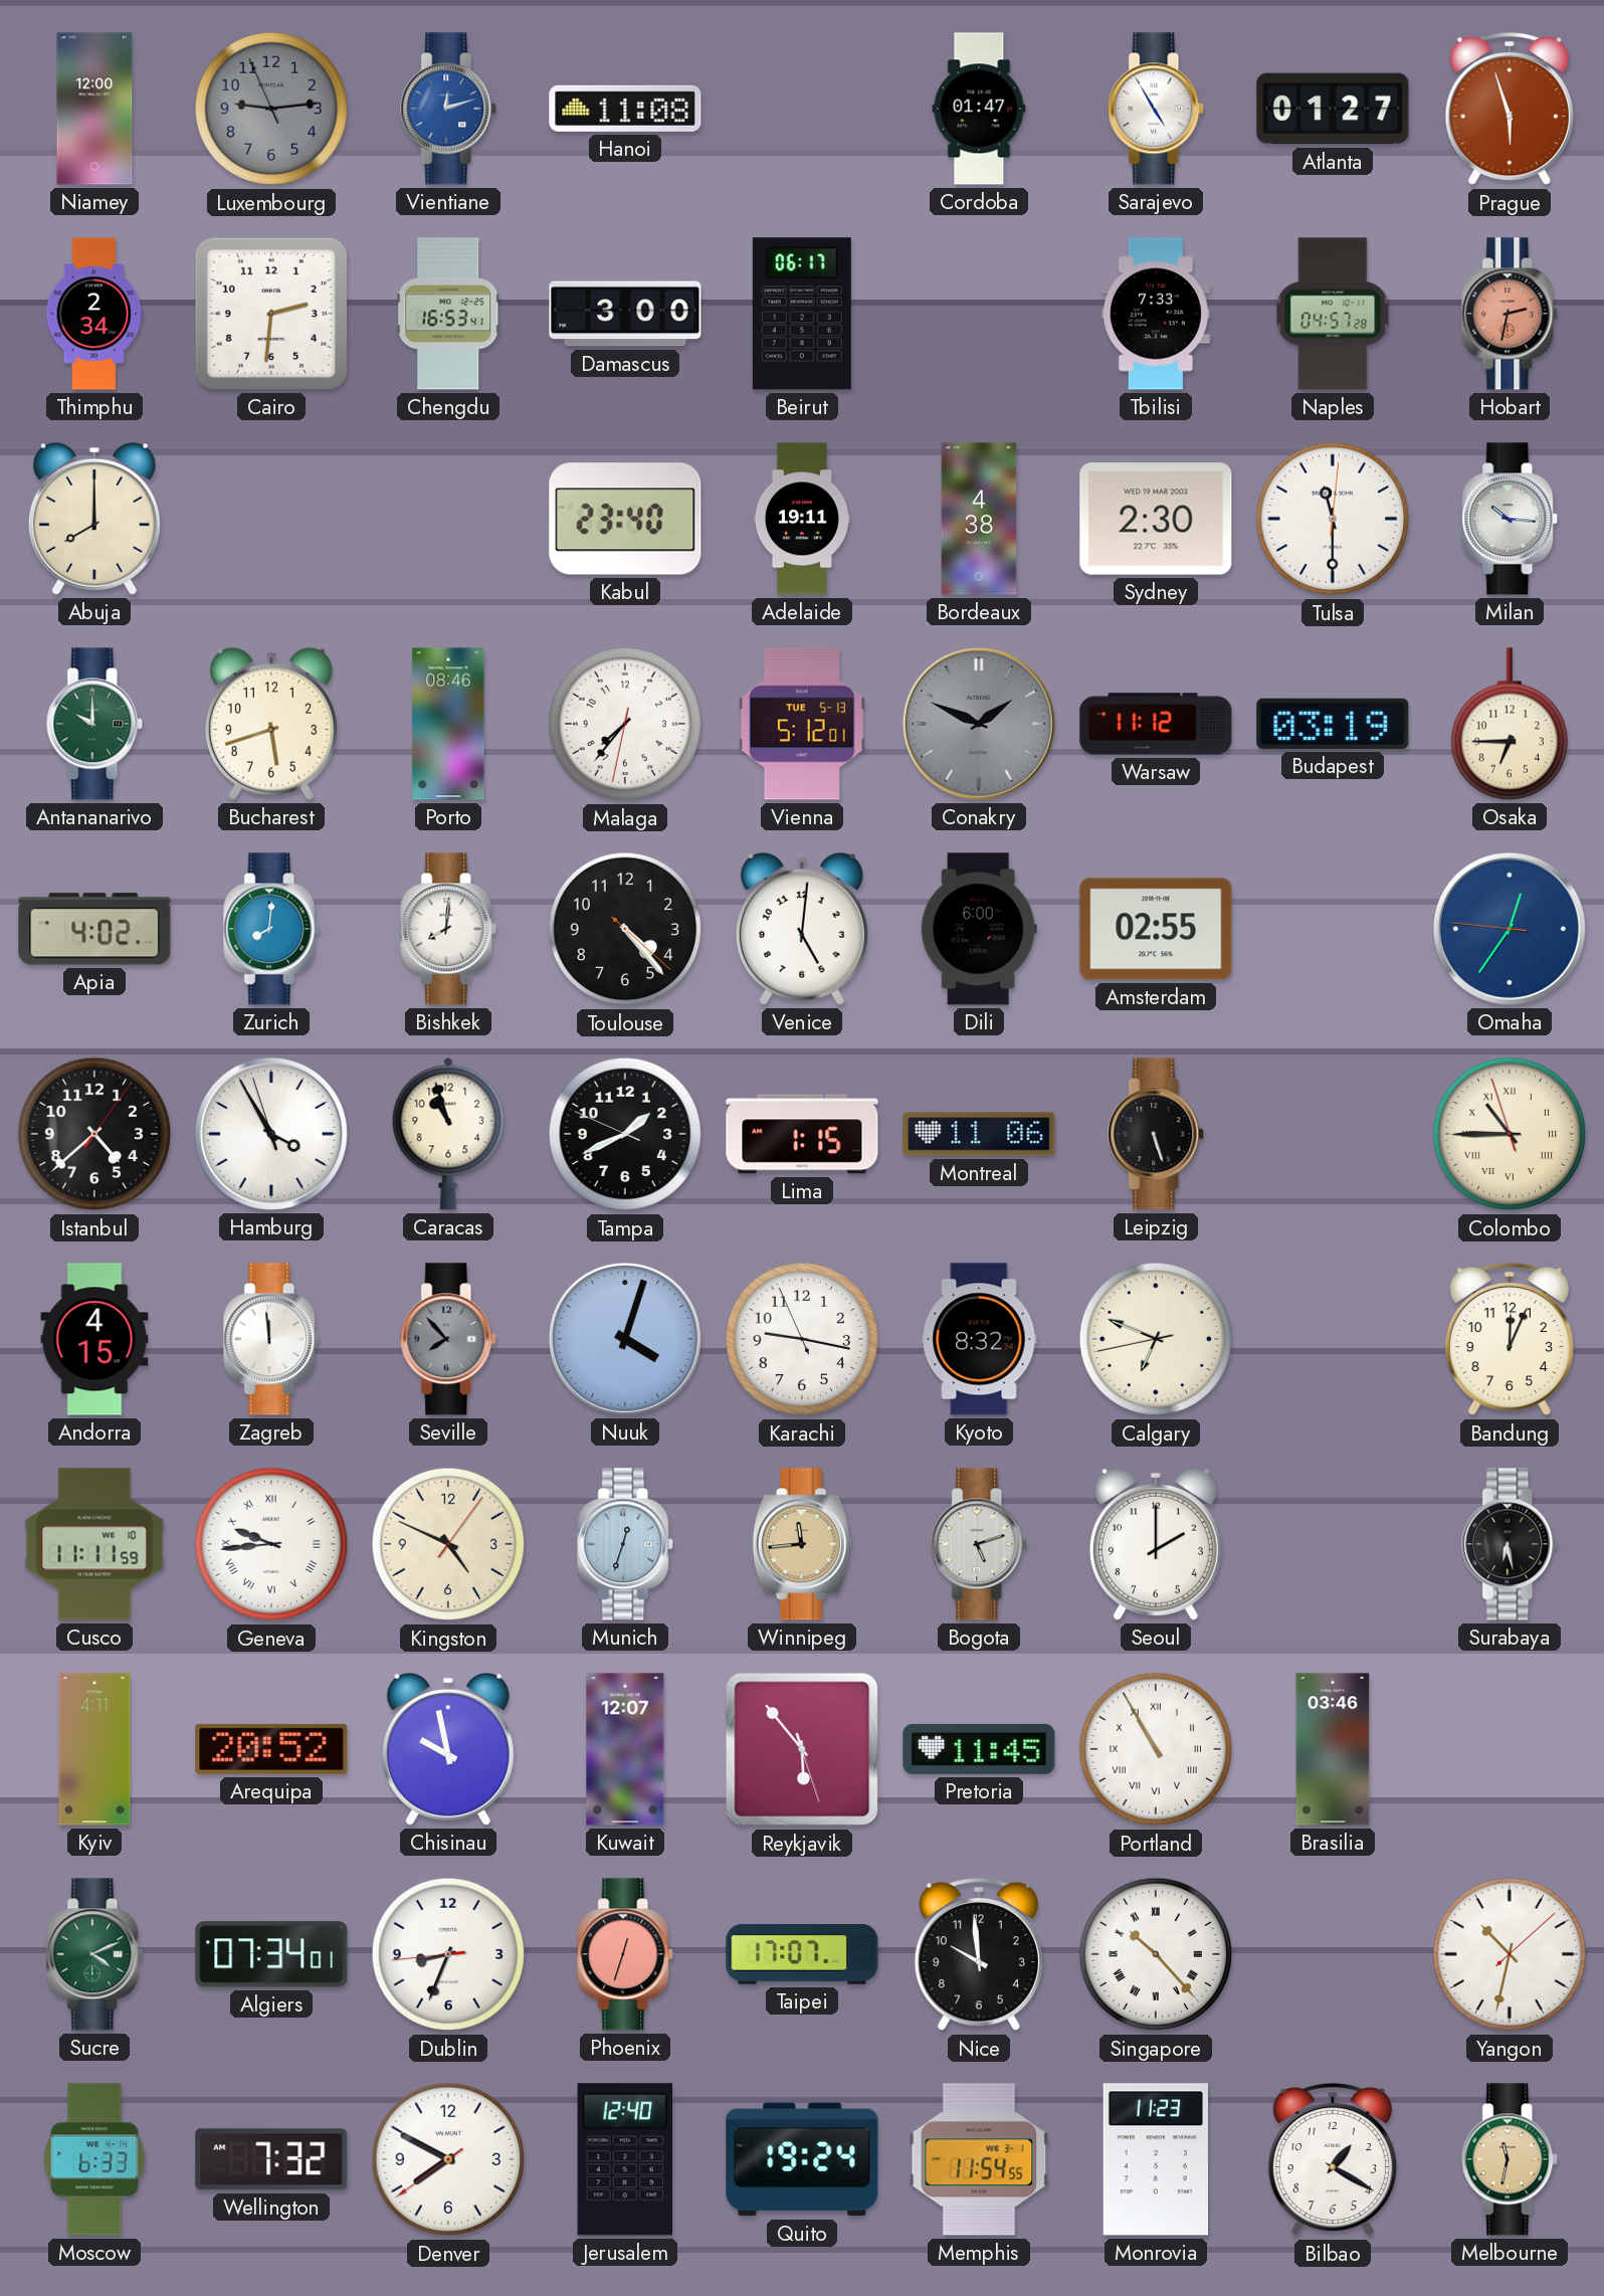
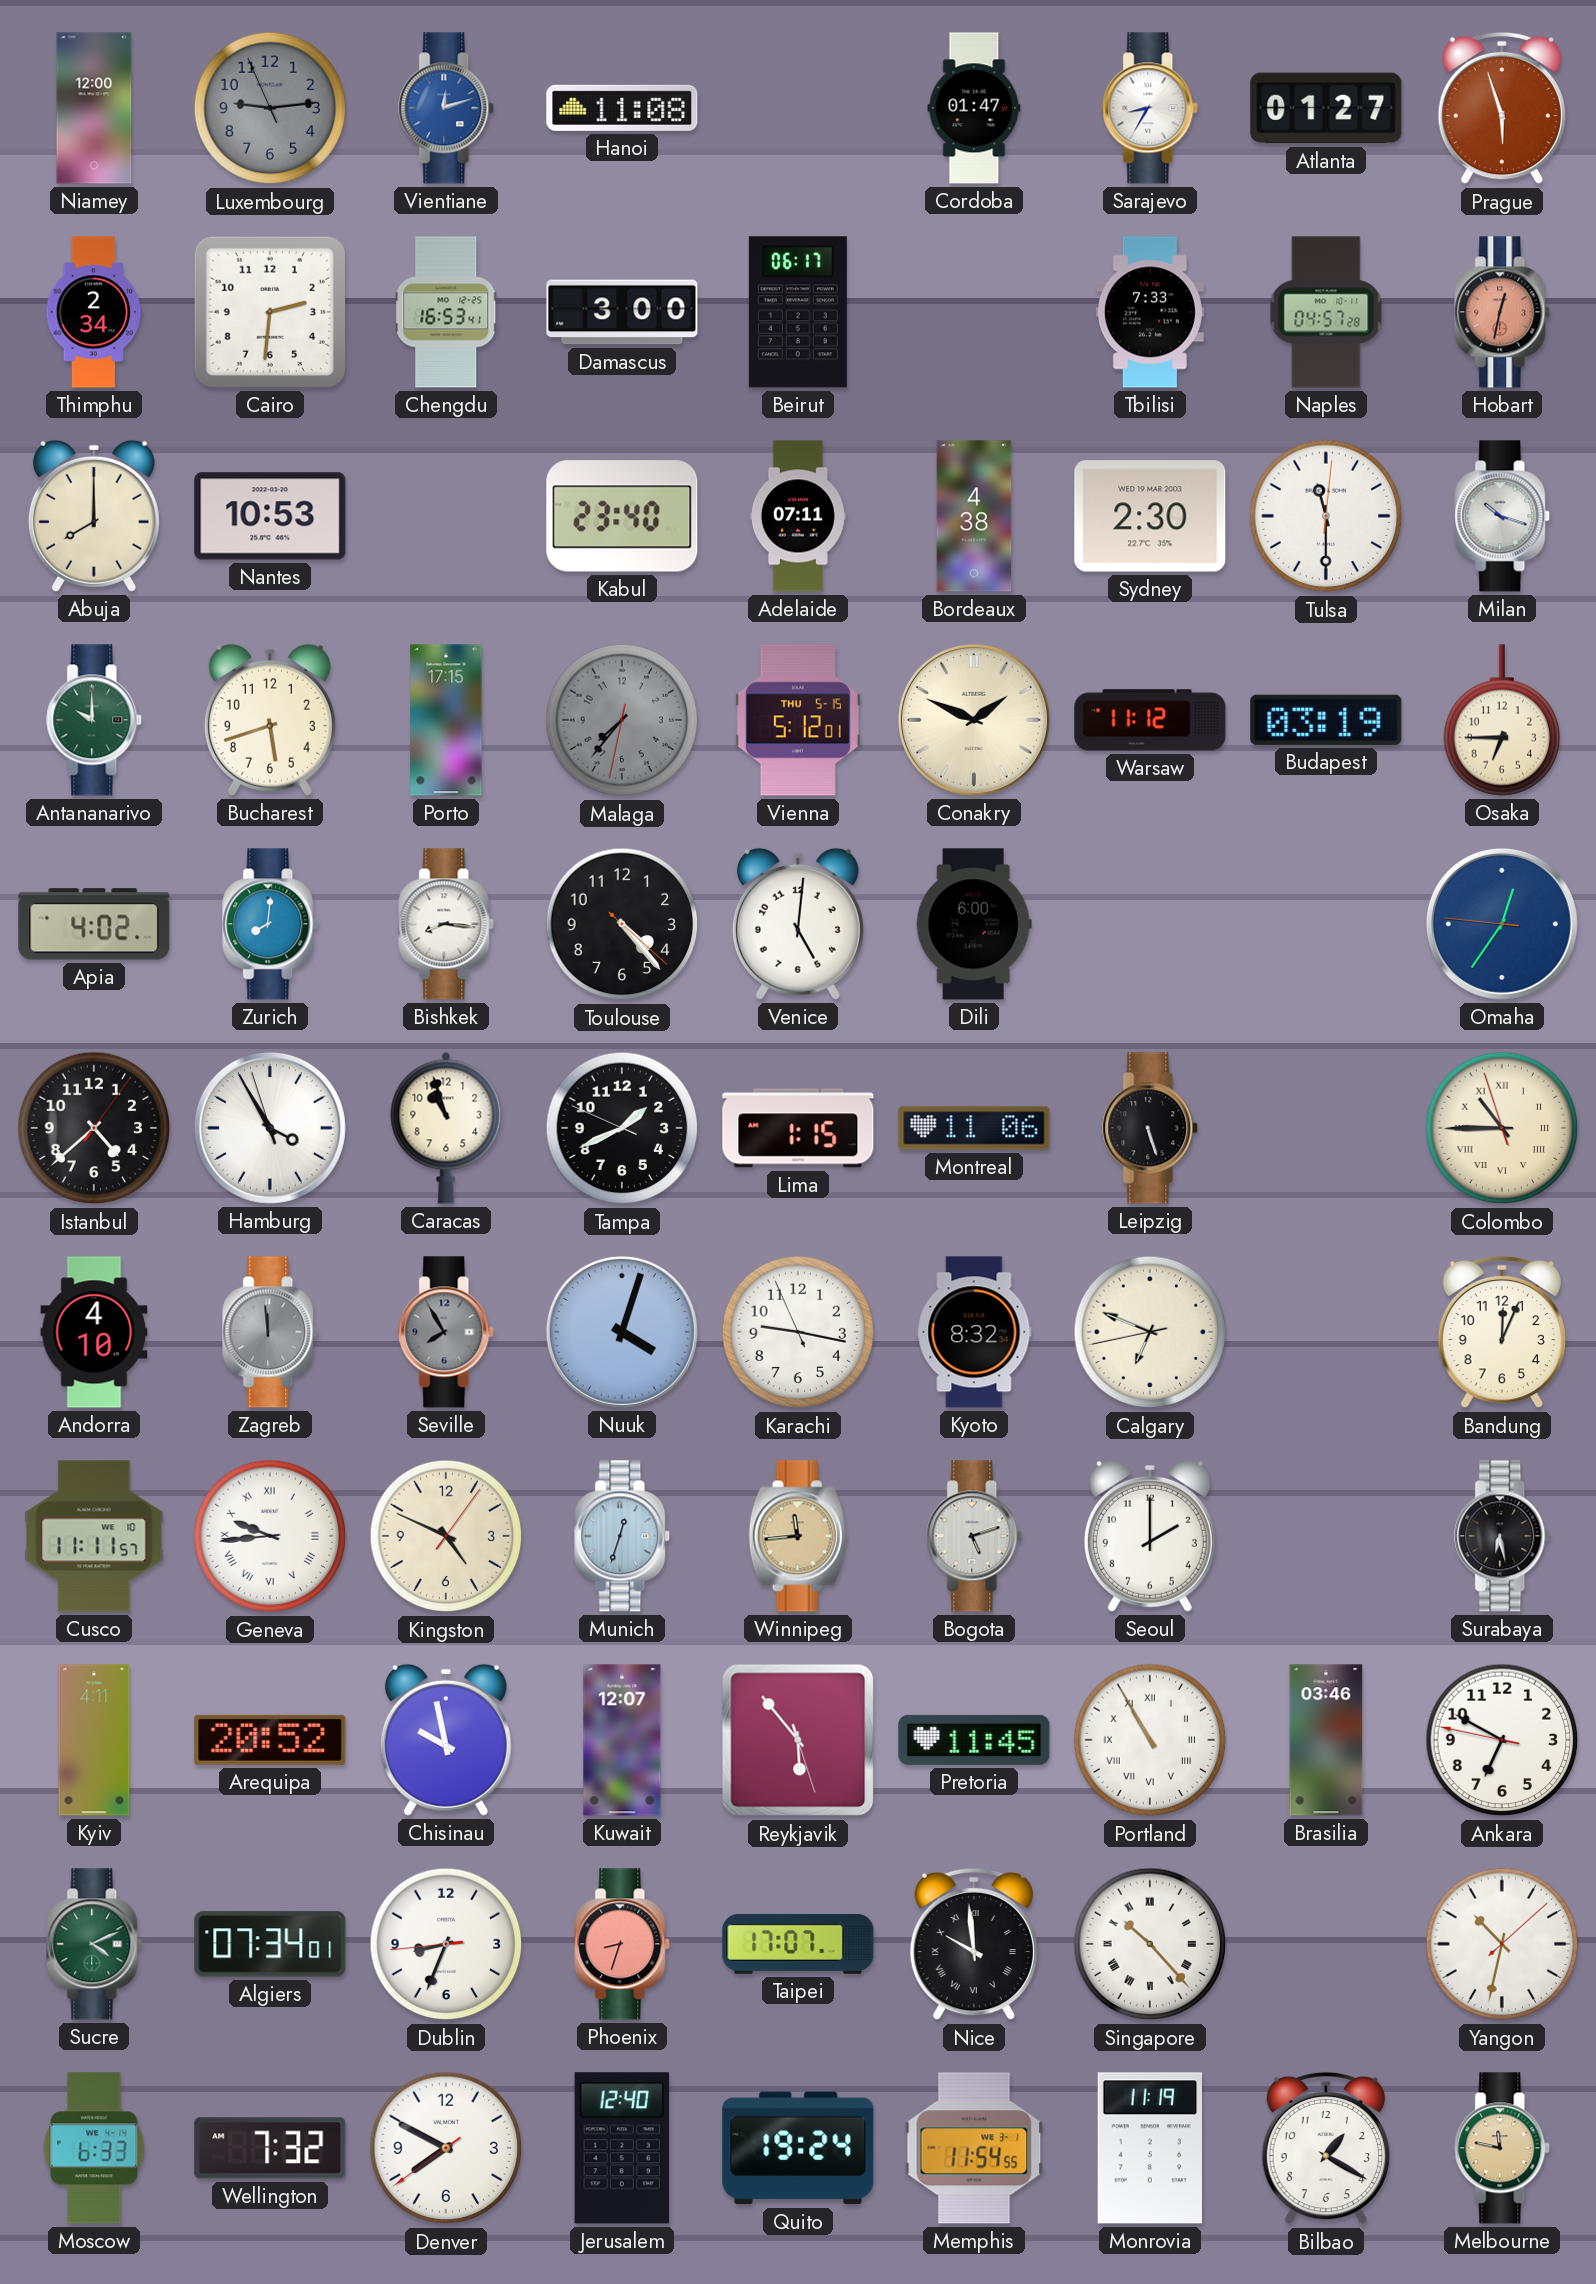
Sarajevo: 4:55 -> 8:35
Hobart: 2:32 -> 12:32
Nantes: none -> 10:53
Adelaide: 19:11 -> 07:11
Milan: 10:16 -> 10:18
Porto: 08:46 -> 17:15
Malaga dial: white -> grey
Vienna date: TUE 5-13 -> THU 5-15
Conakry dial: grey -> cream
Bishkek: 8:01 -> 8:16
Amsterdam: 02:55 -> none
Andorra: 4:15 -> 4:10
Zagreb dial: white -> grey
Seville: 7:53 -> 7:55
Cusco: 11:11:59 -> 11:11:57
Ankara: none -> 6:49
Phoenix: 12:33 -> 8:33
Nice numerals: Arabic -> Roman
Monrovia: 11:23 -> 11:19
Melbourne: 11:32 -> 11:47
